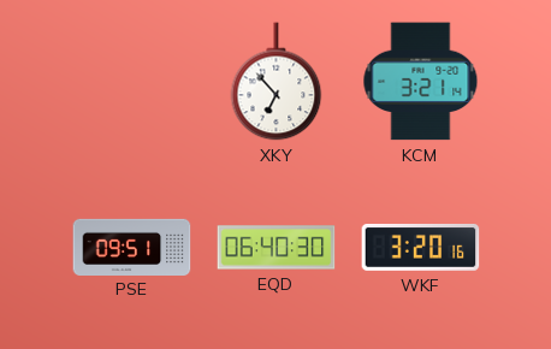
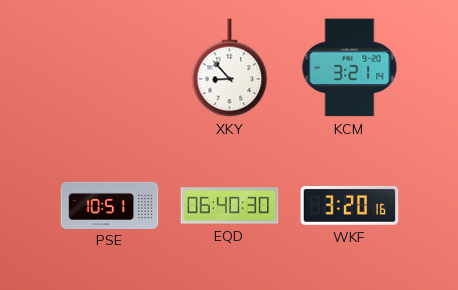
XKY: 6:53 -> 8:53
PSE: 09:51 -> 10:51
